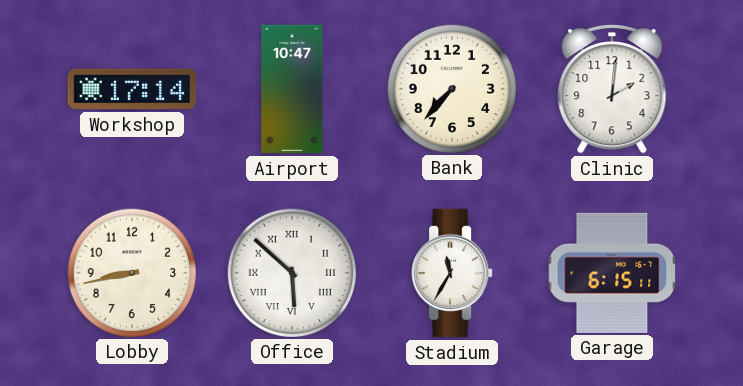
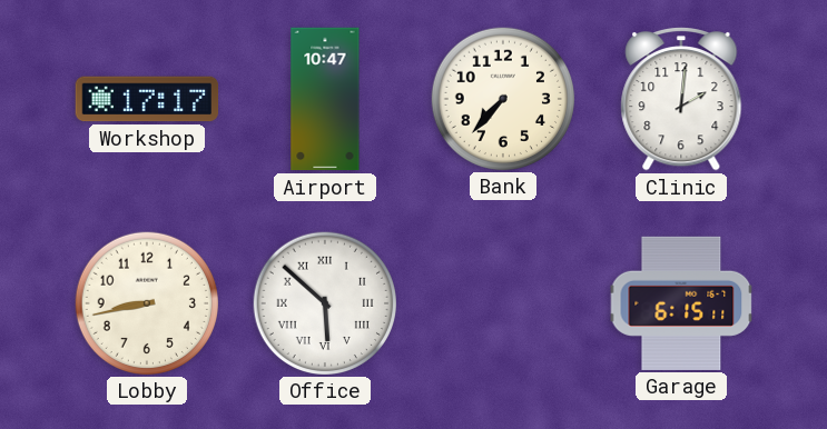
Workshop: 17:14 -> 17:17
Stadium: 11:35 -> none
